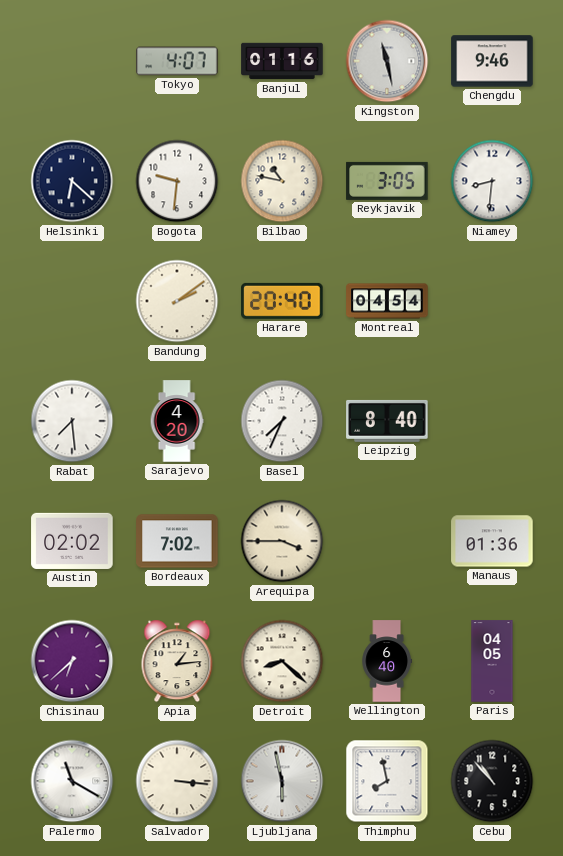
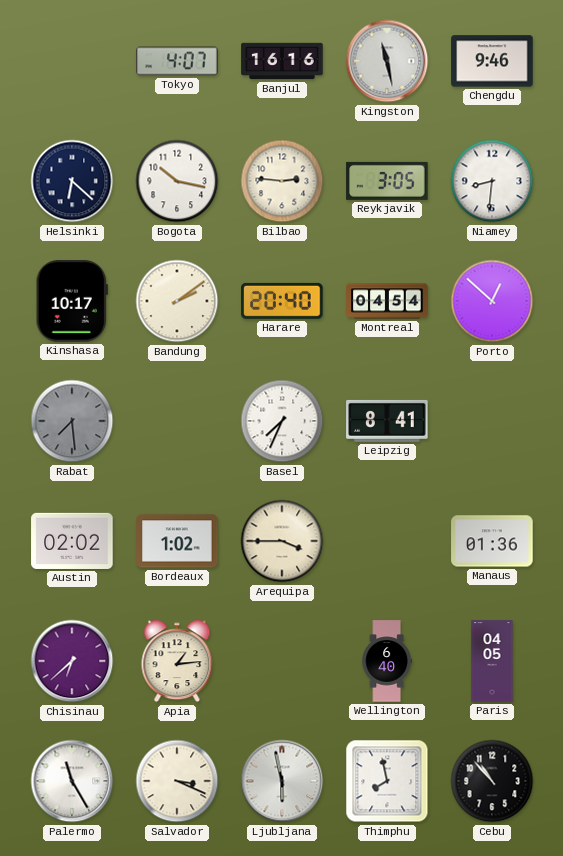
Banjul: 01:16 -> 16:16
Bogota: 9:31 -> 10:17
Bilbao: 10:47 -> 2:46
Kinshasa: none -> 10:17
Porto: none -> 12:52
Rabat dial: white -> grey
Sarajevo: 4:20 -> none
Leipzig: 8:40 -> 8:41
Bordeaux: 7:02 -> 1:02
Detroit: 8:22 -> none
Palermo: 11:20 -> 11:25
Salvador: 3:16 -> 3:19
